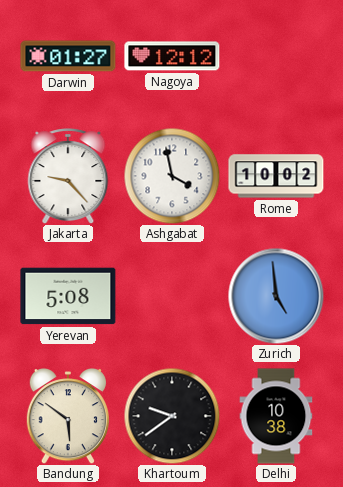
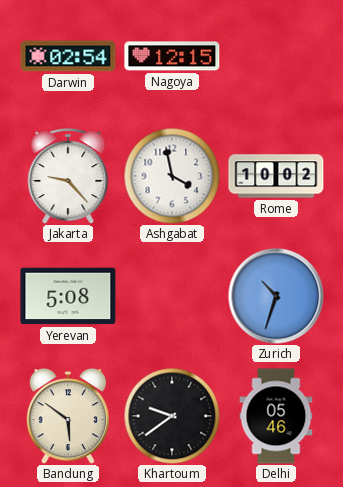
Darwin: 01:27 -> 02:54
Nagoya: 12:12 -> 12:15
Zurich: 4:59 -> 10:33
Delhi: 10:38 -> 05:46
